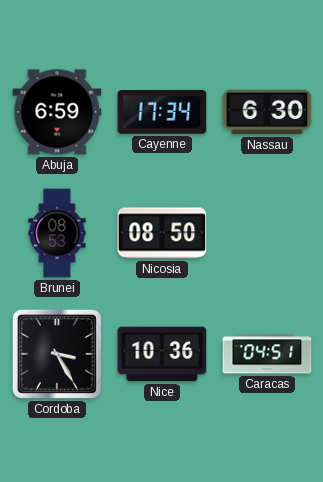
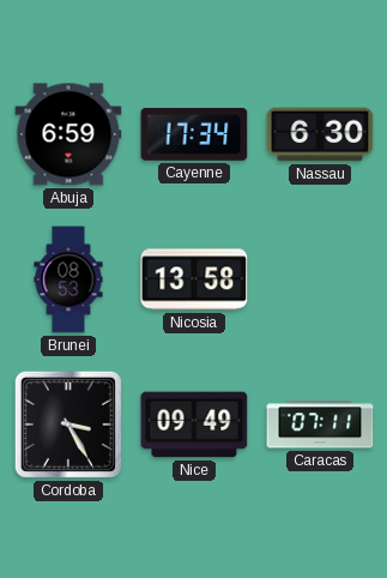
Nicosia: 08:50 -> 13:58
Nice: 10:36 -> 09:49
Caracas: 04:51 -> 07:11
